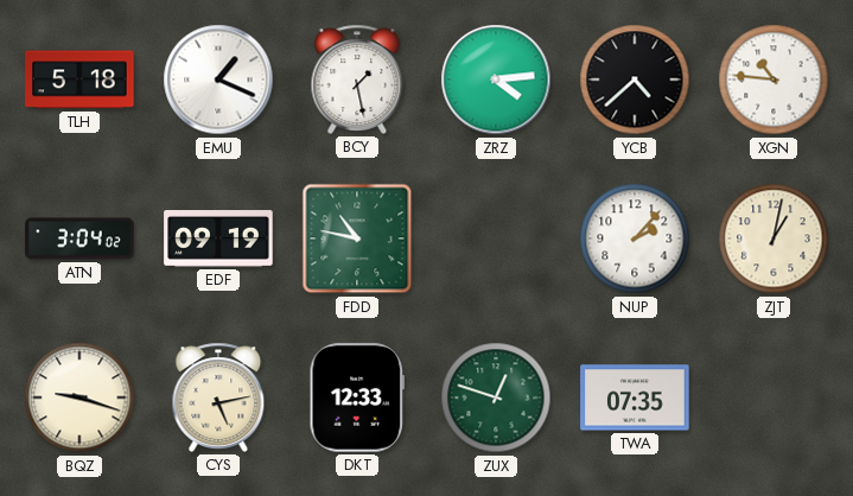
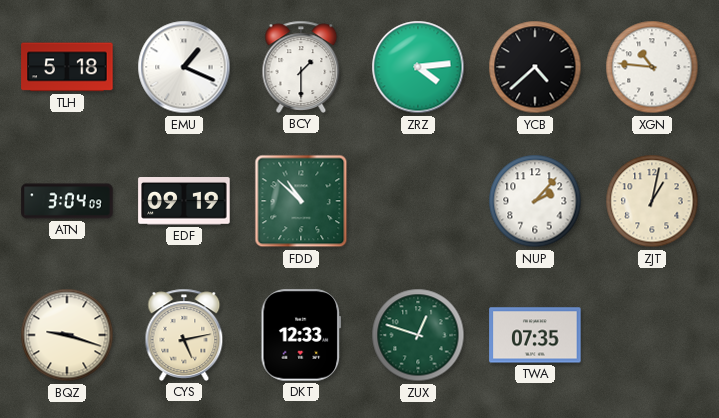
BCY: 1:28 -> 1:30
ATN: 3:04:02 -> 3:04:09
FDD: 10:47 -> 10:52
